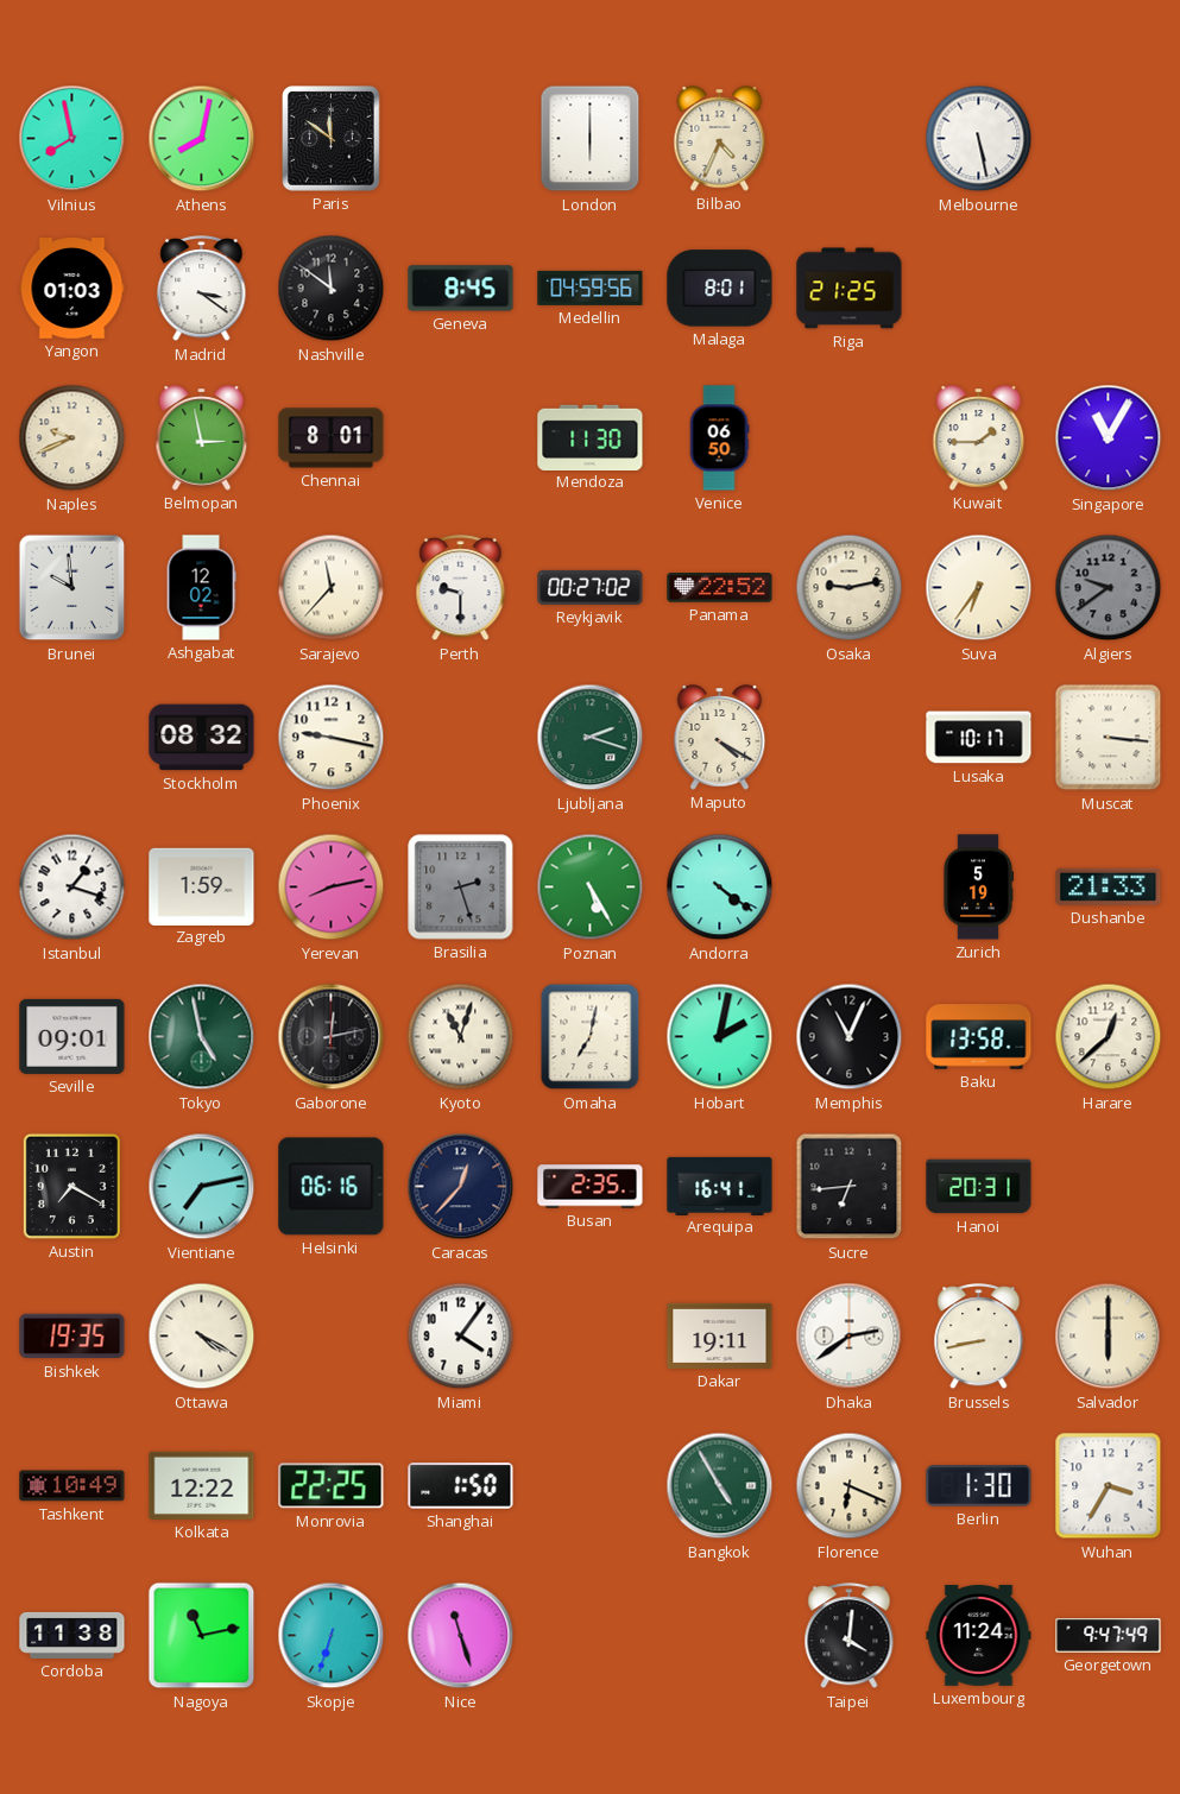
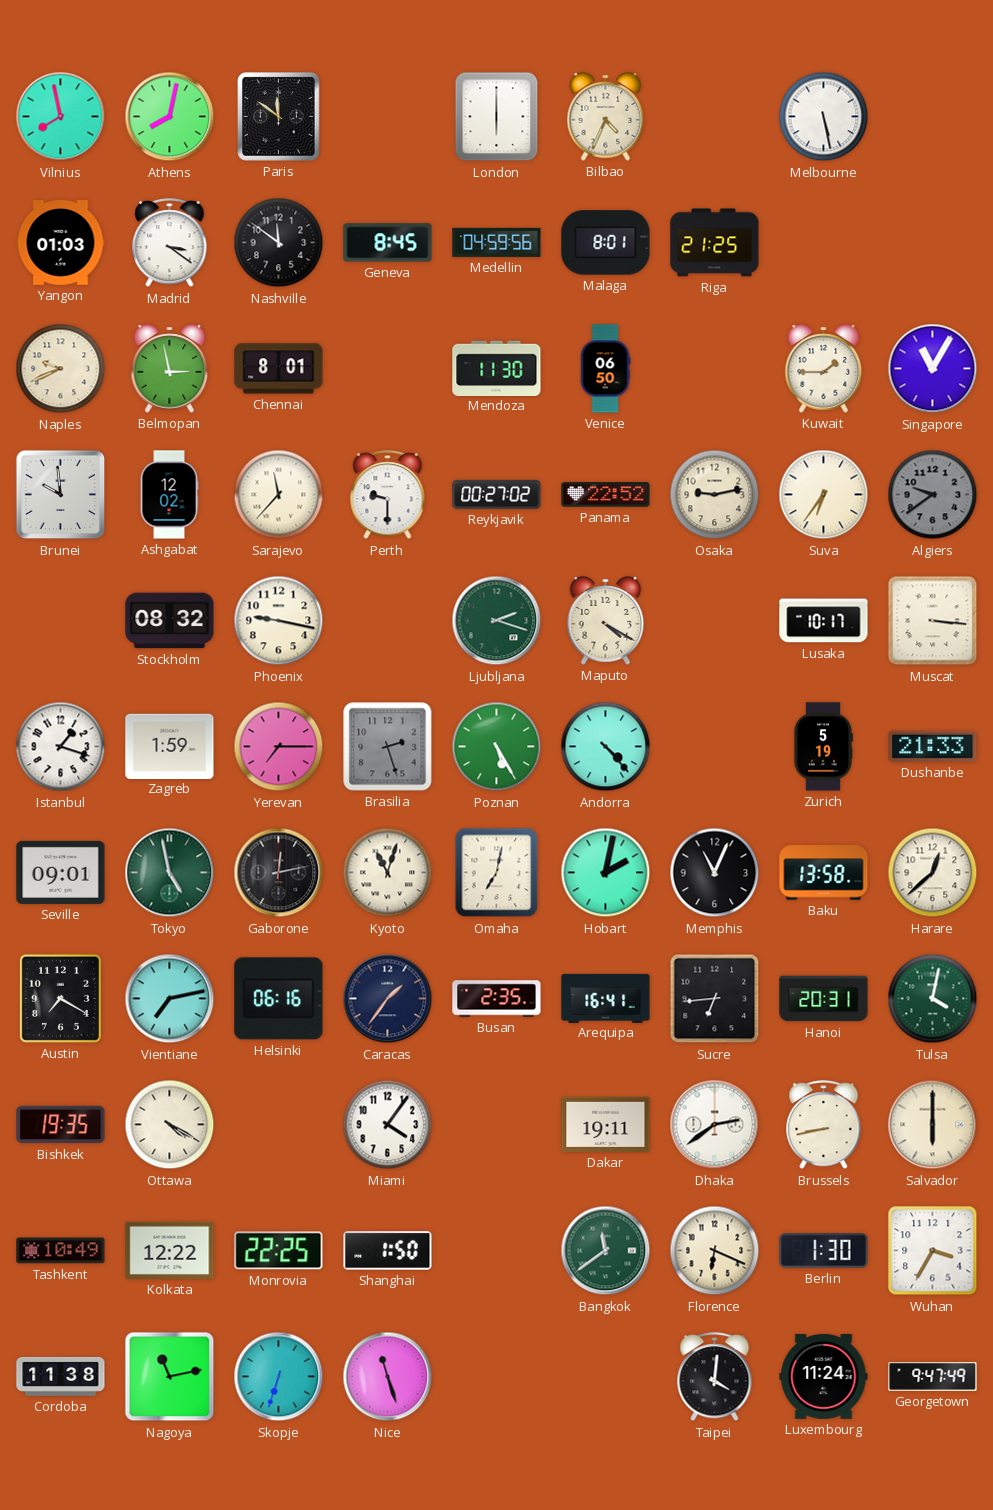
Yerevan: 8:13 -> 7:15
Andorra: 4:21 -> 4:23
Caracas: 12:37 -> 1:36
Tulsa: none -> 4:02
Bangkok: 4:55 -> 11:39
